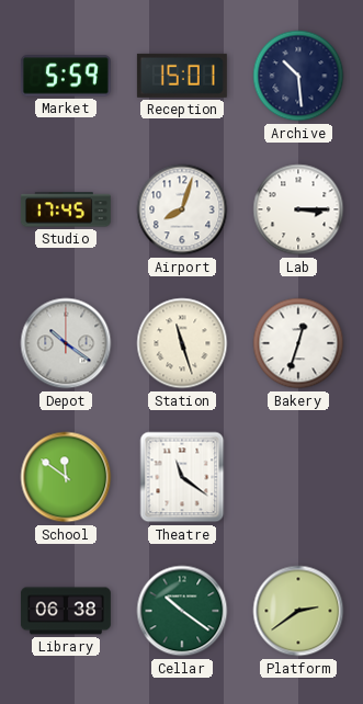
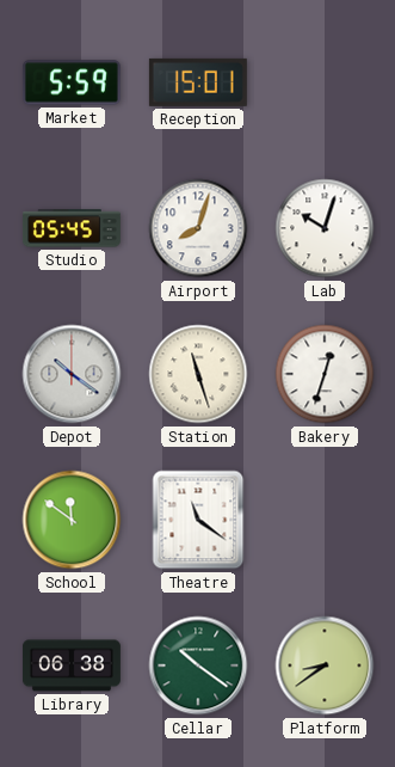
Archive: 10:29 -> none
Studio: 17:45 -> 05:45
Lab: 3:15 -> 10:03
Platform: 2:39 -> 8:39
